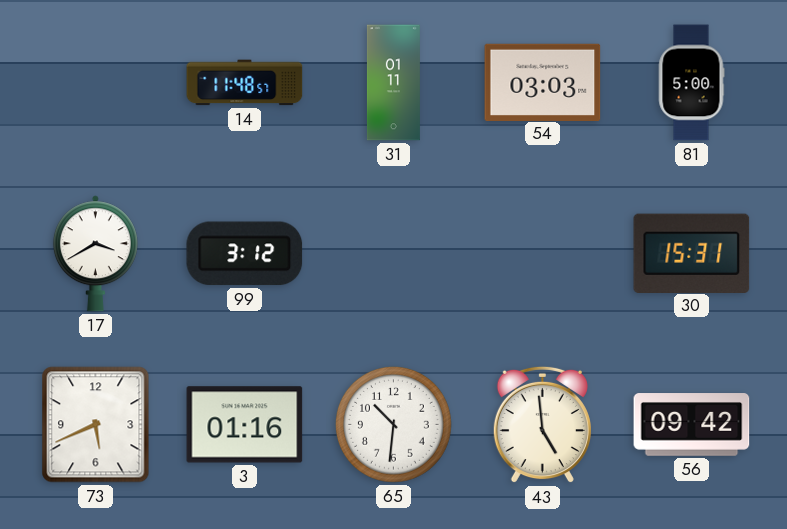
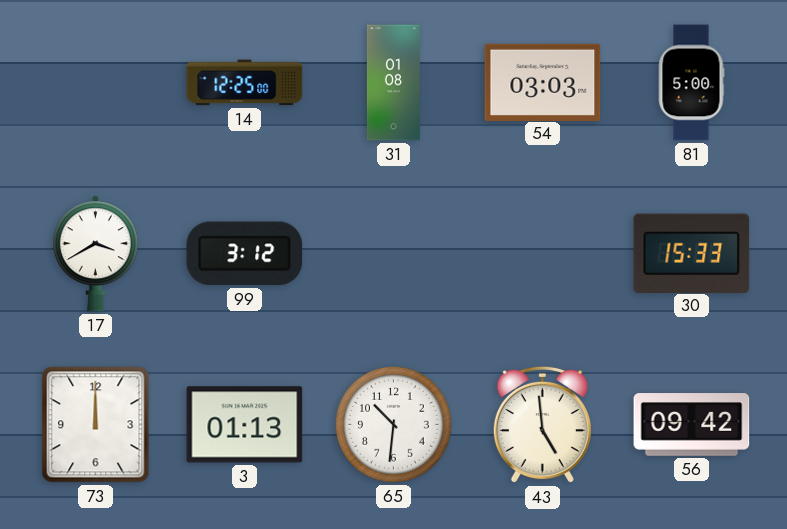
14: 11:48 -> 12:25
31: 01:11 -> 01:08
30: 15:31 -> 15:33
73: 5:41 -> 12:00
3: 01:16 -> 01:13
